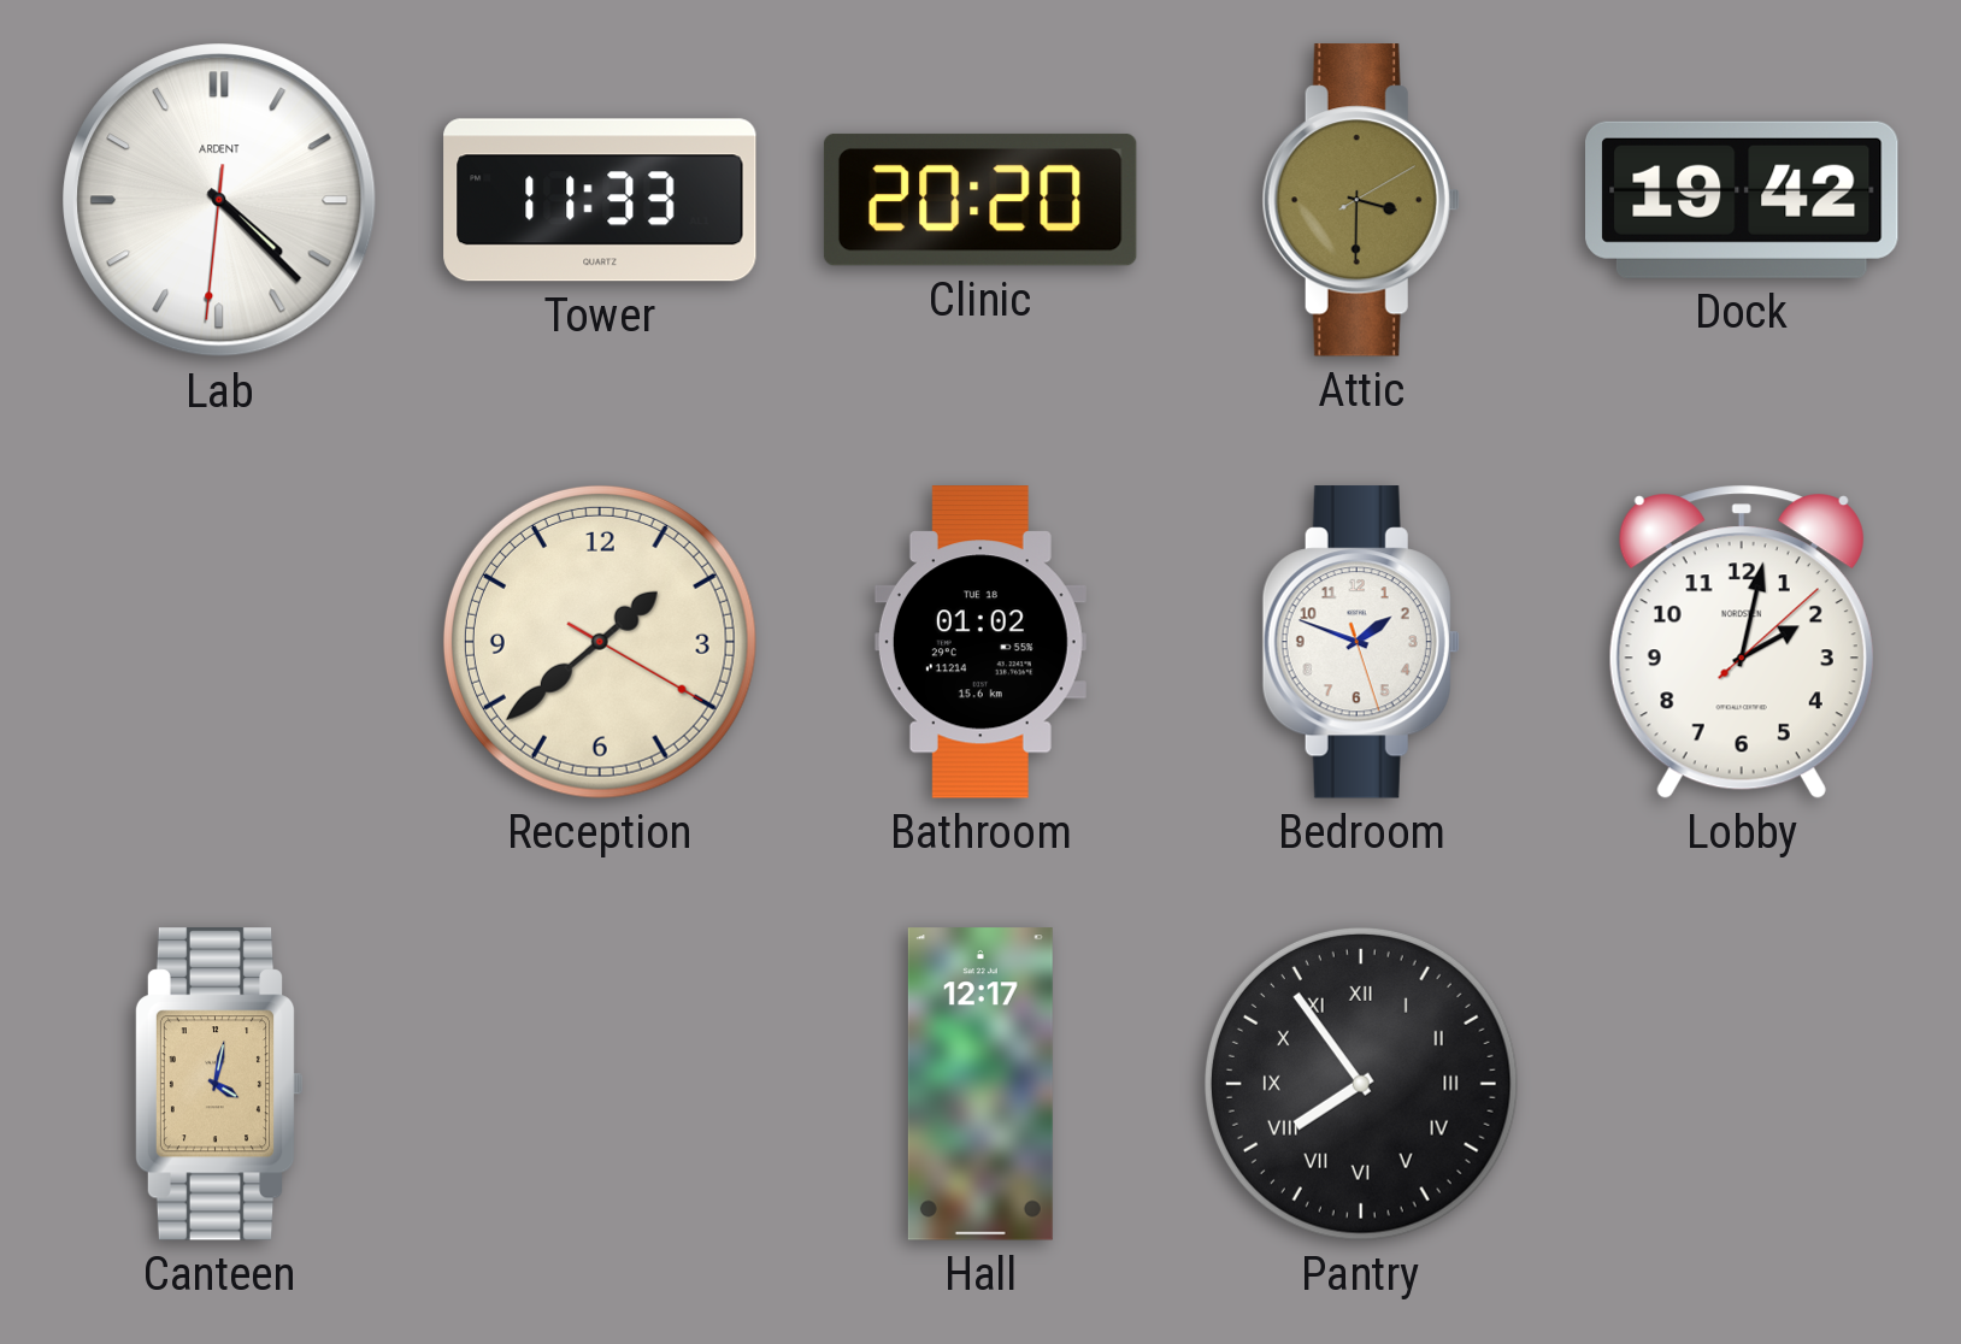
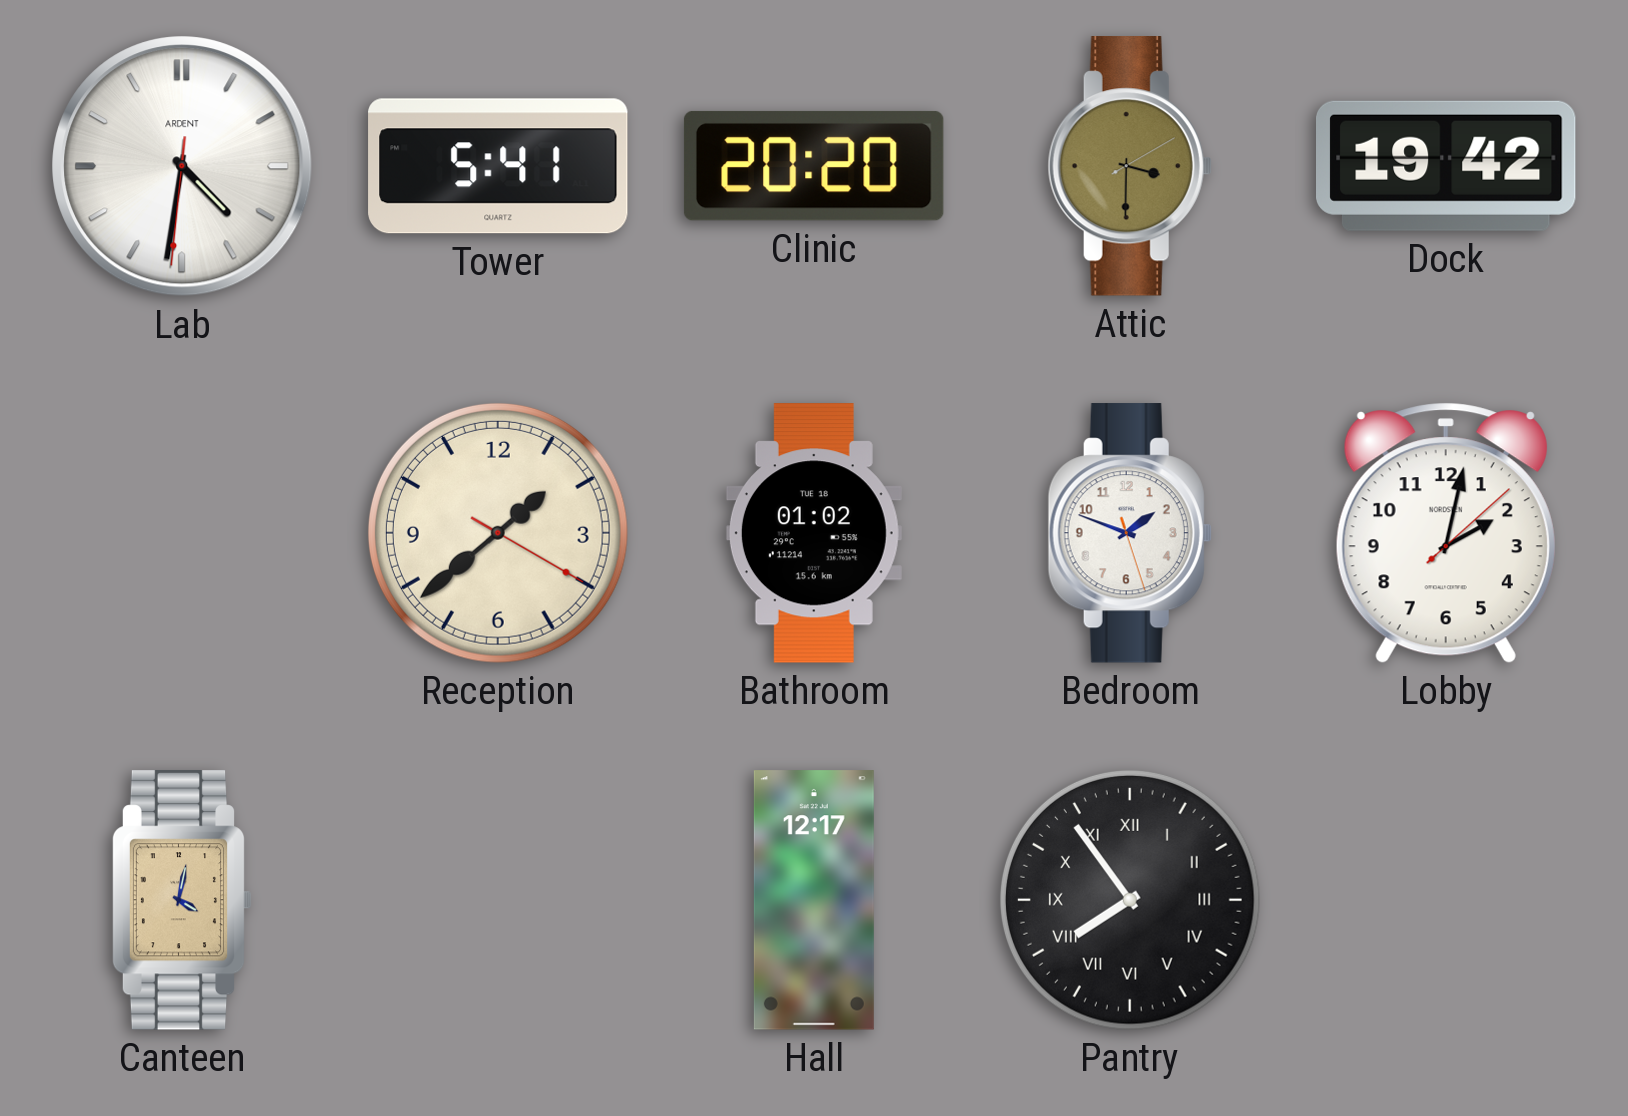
Lab: 4:22 -> 4:31
Tower: 11:33 -> 5:41
